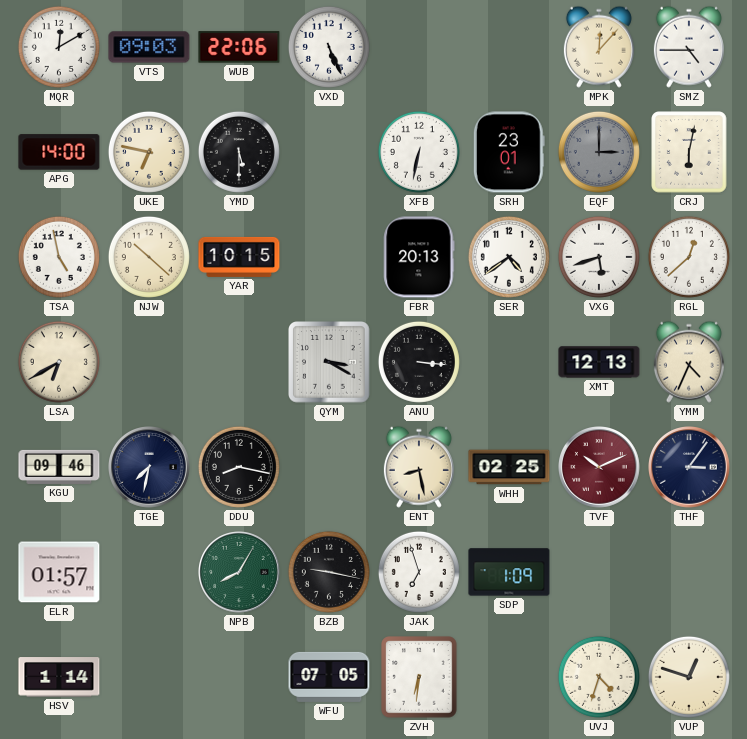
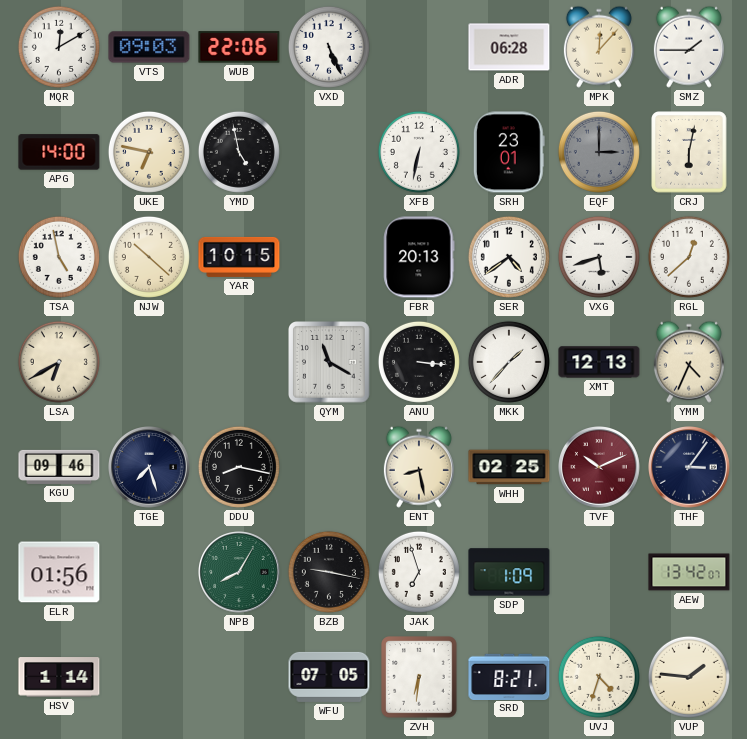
ADR: none -> 06:28
SMZ: 4:45 -> 1:45
YMD: 5:30 -> 4:58
QYM: 3:20 -> 11:20
MKK: none -> 1:37
TGE: 7:32 -> 7:27
ELR: 01:57 -> 01:56
AEW: none -> 13:42
SRD: none -> 8:21
VUP: 12:48 -> 1:46
